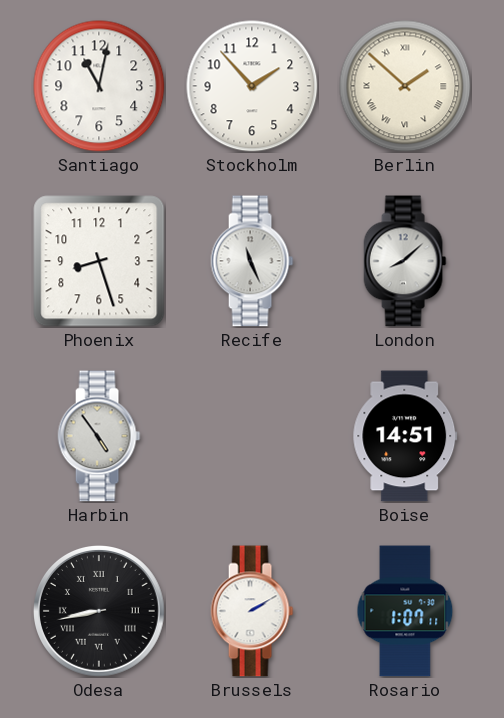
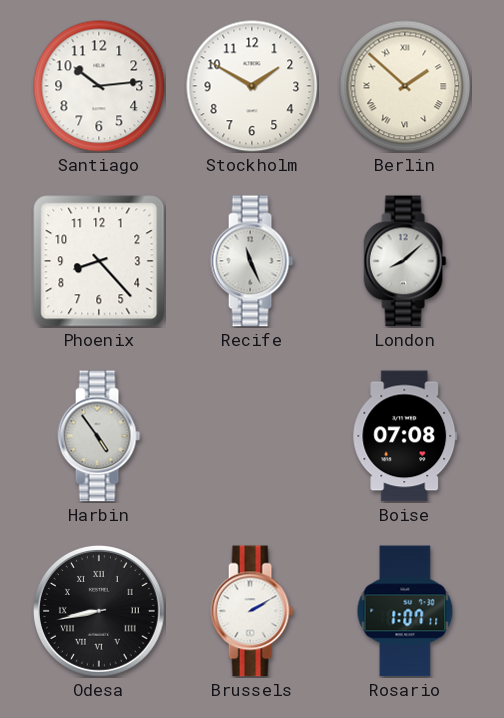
Santiago: 11:02 -> 10:14
Stockholm: 1:53 -> 1:50
Phoenix: 8:27 -> 8:23
Boise: 14:51 -> 07:08
